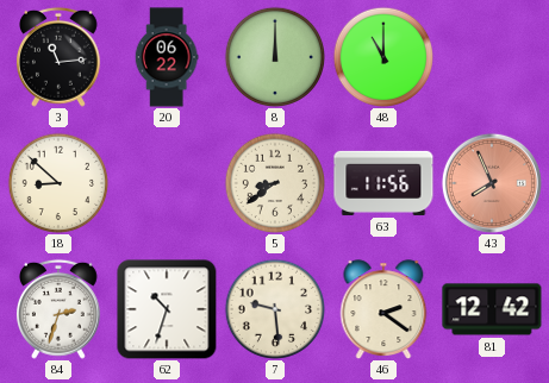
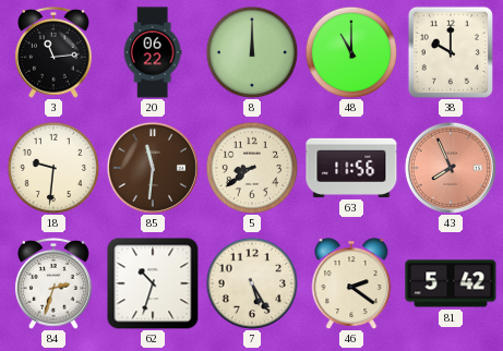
38: none -> 10:00
18: 8:52 -> 9:31
85: none -> 11:31
7: 9:29 -> 5:25
81: 12:42 -> 5:42
